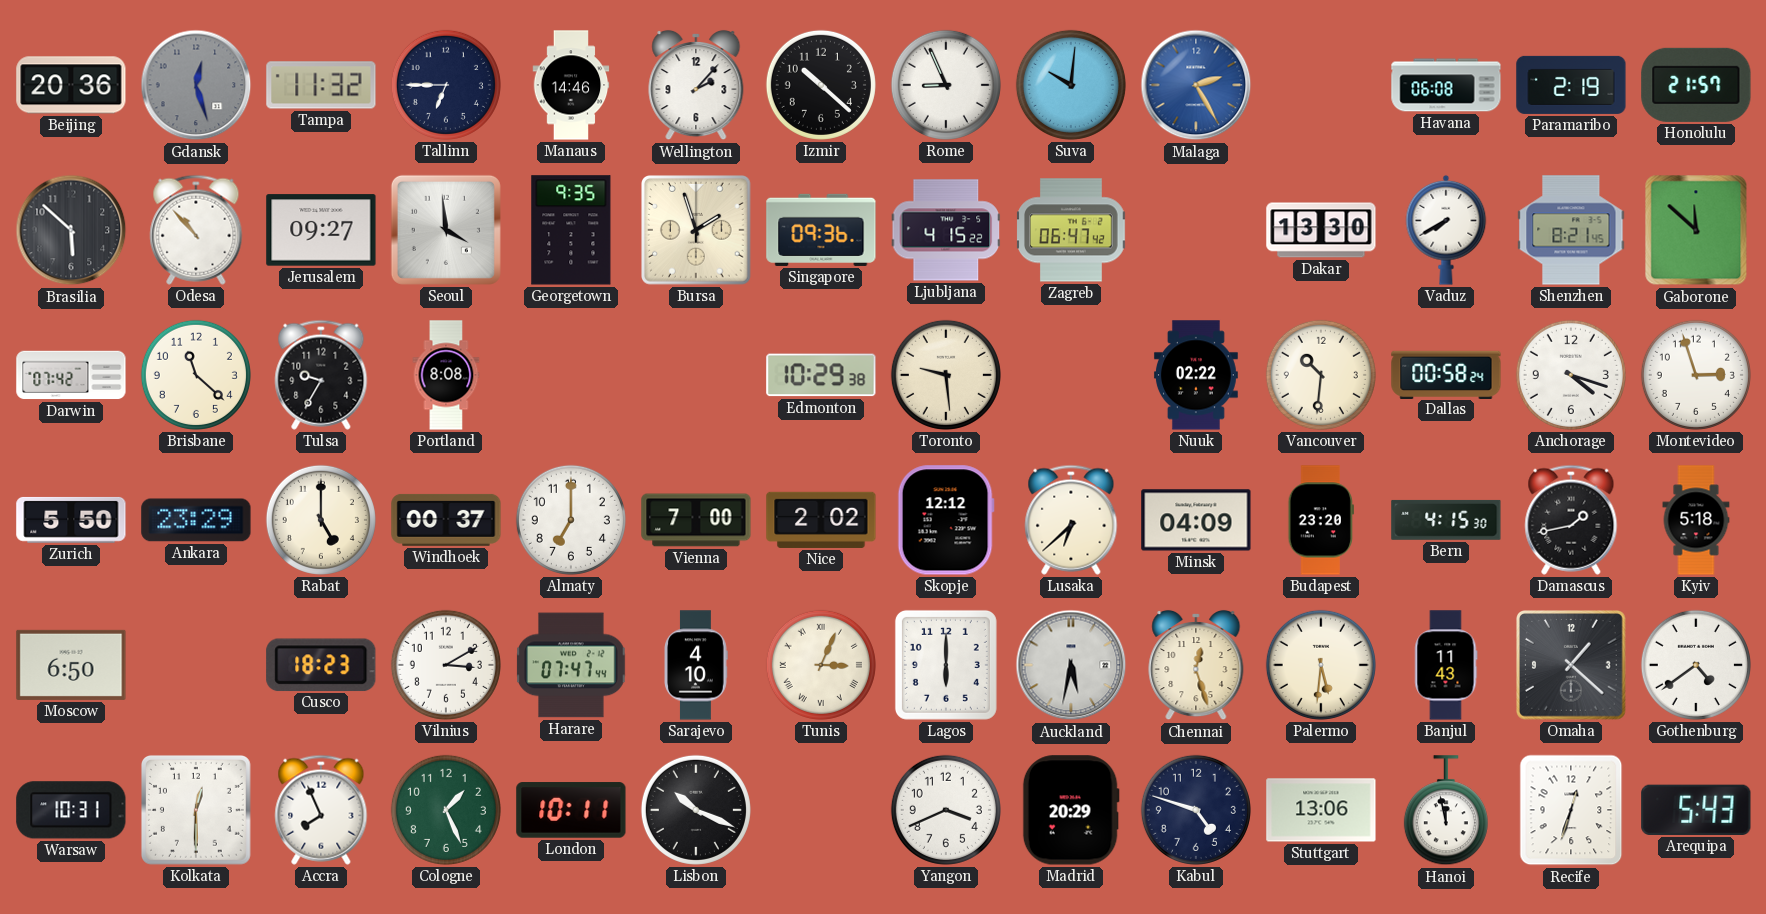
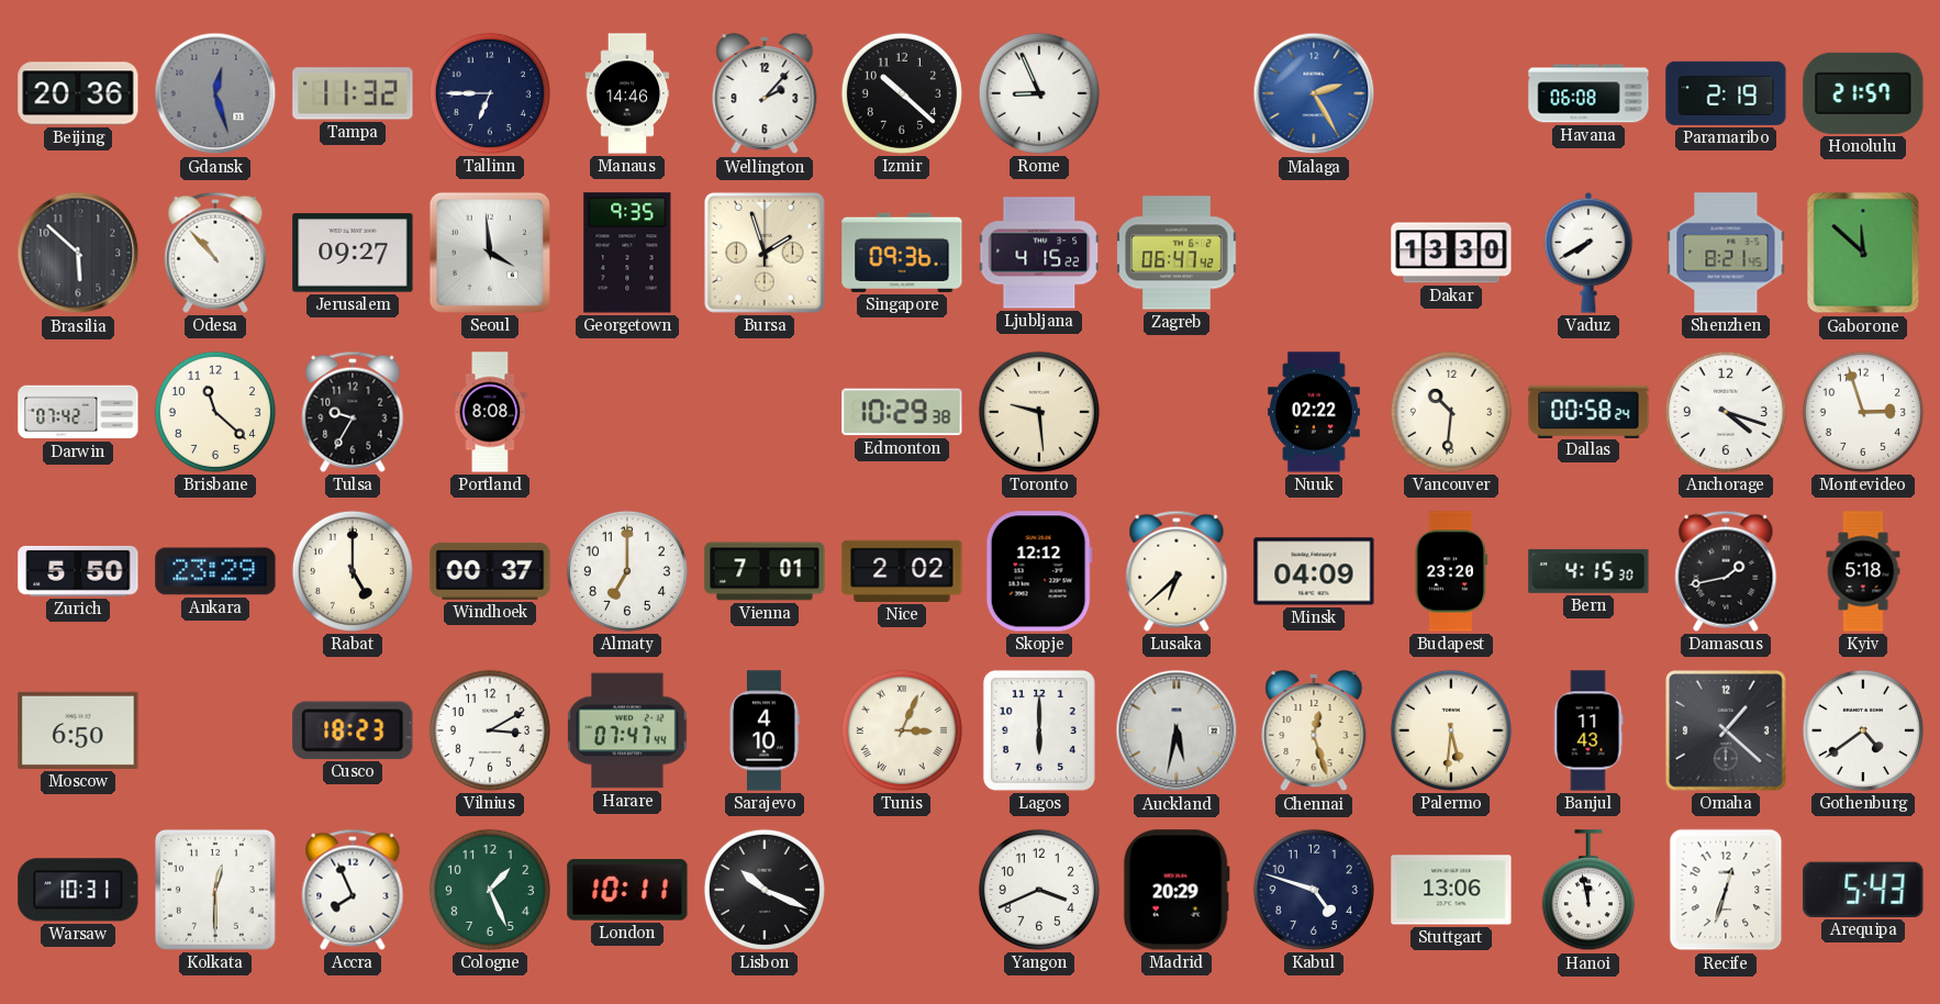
Suva: 10:01 -> none
Vienna: 7:00 -> 7:01
